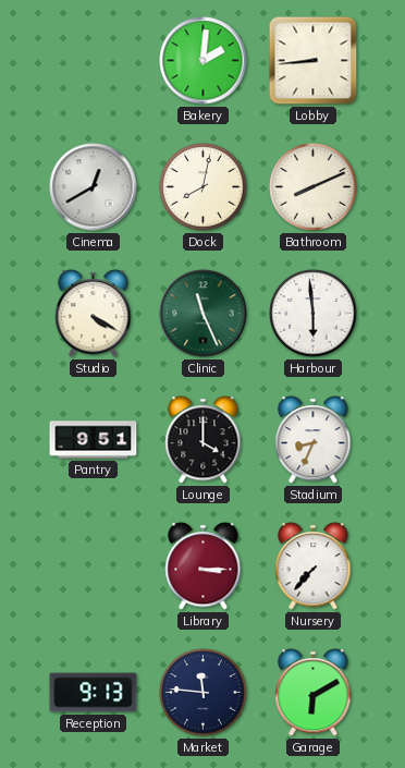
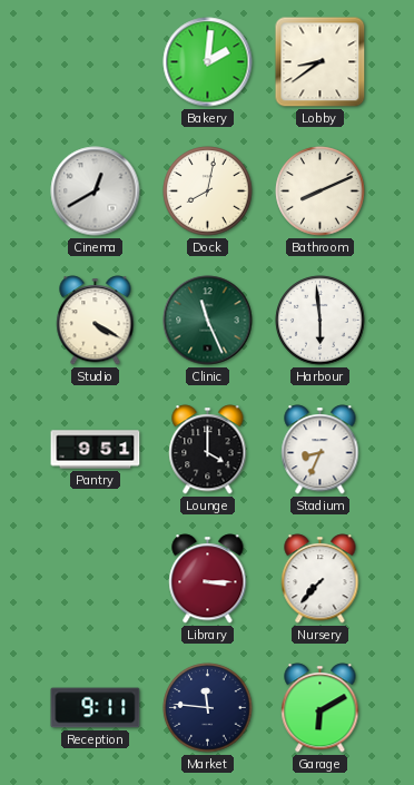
Lobby: 8:44 -> 8:39
Reception: 9:13 -> 9:11
